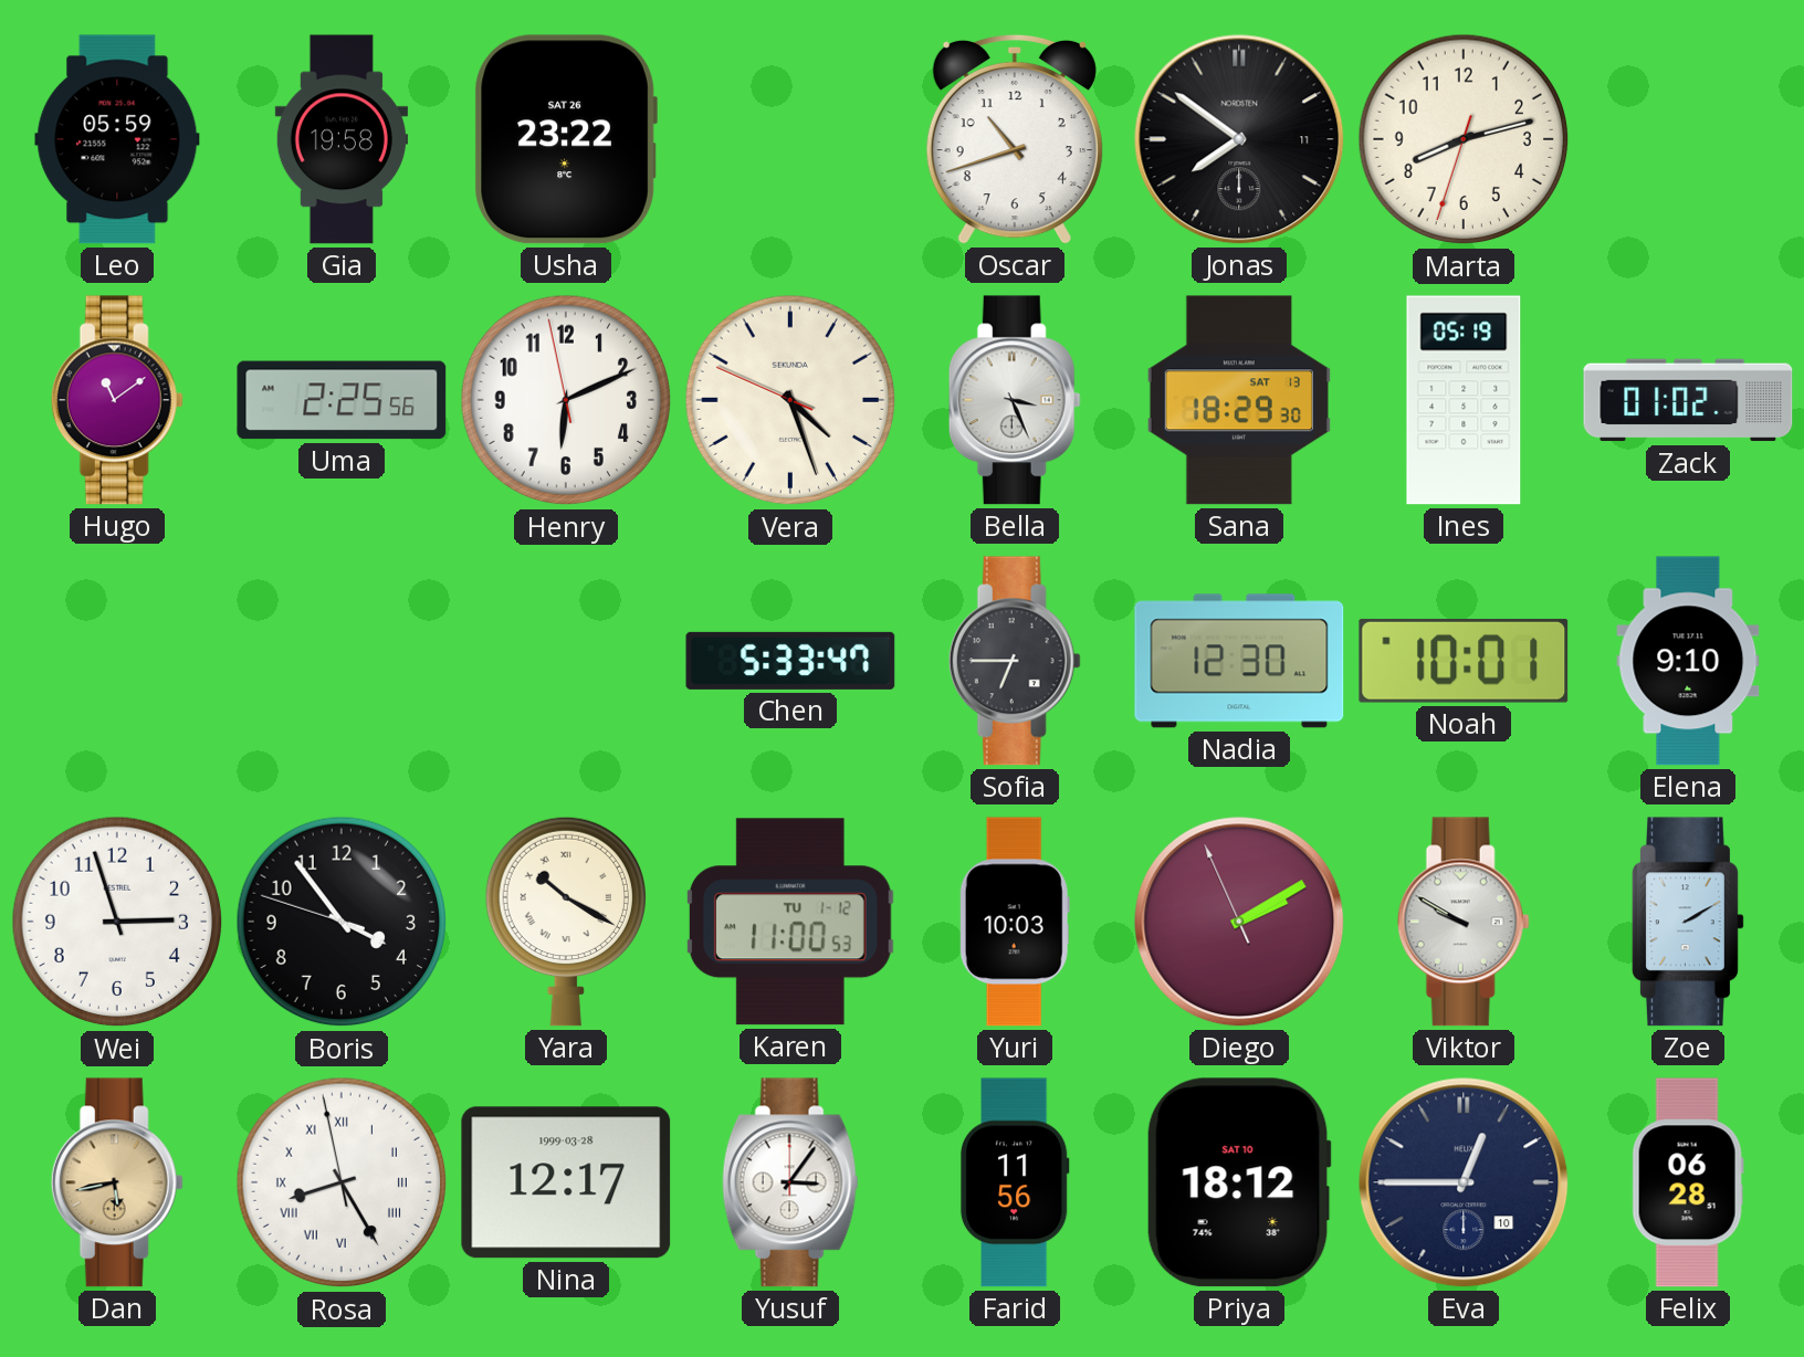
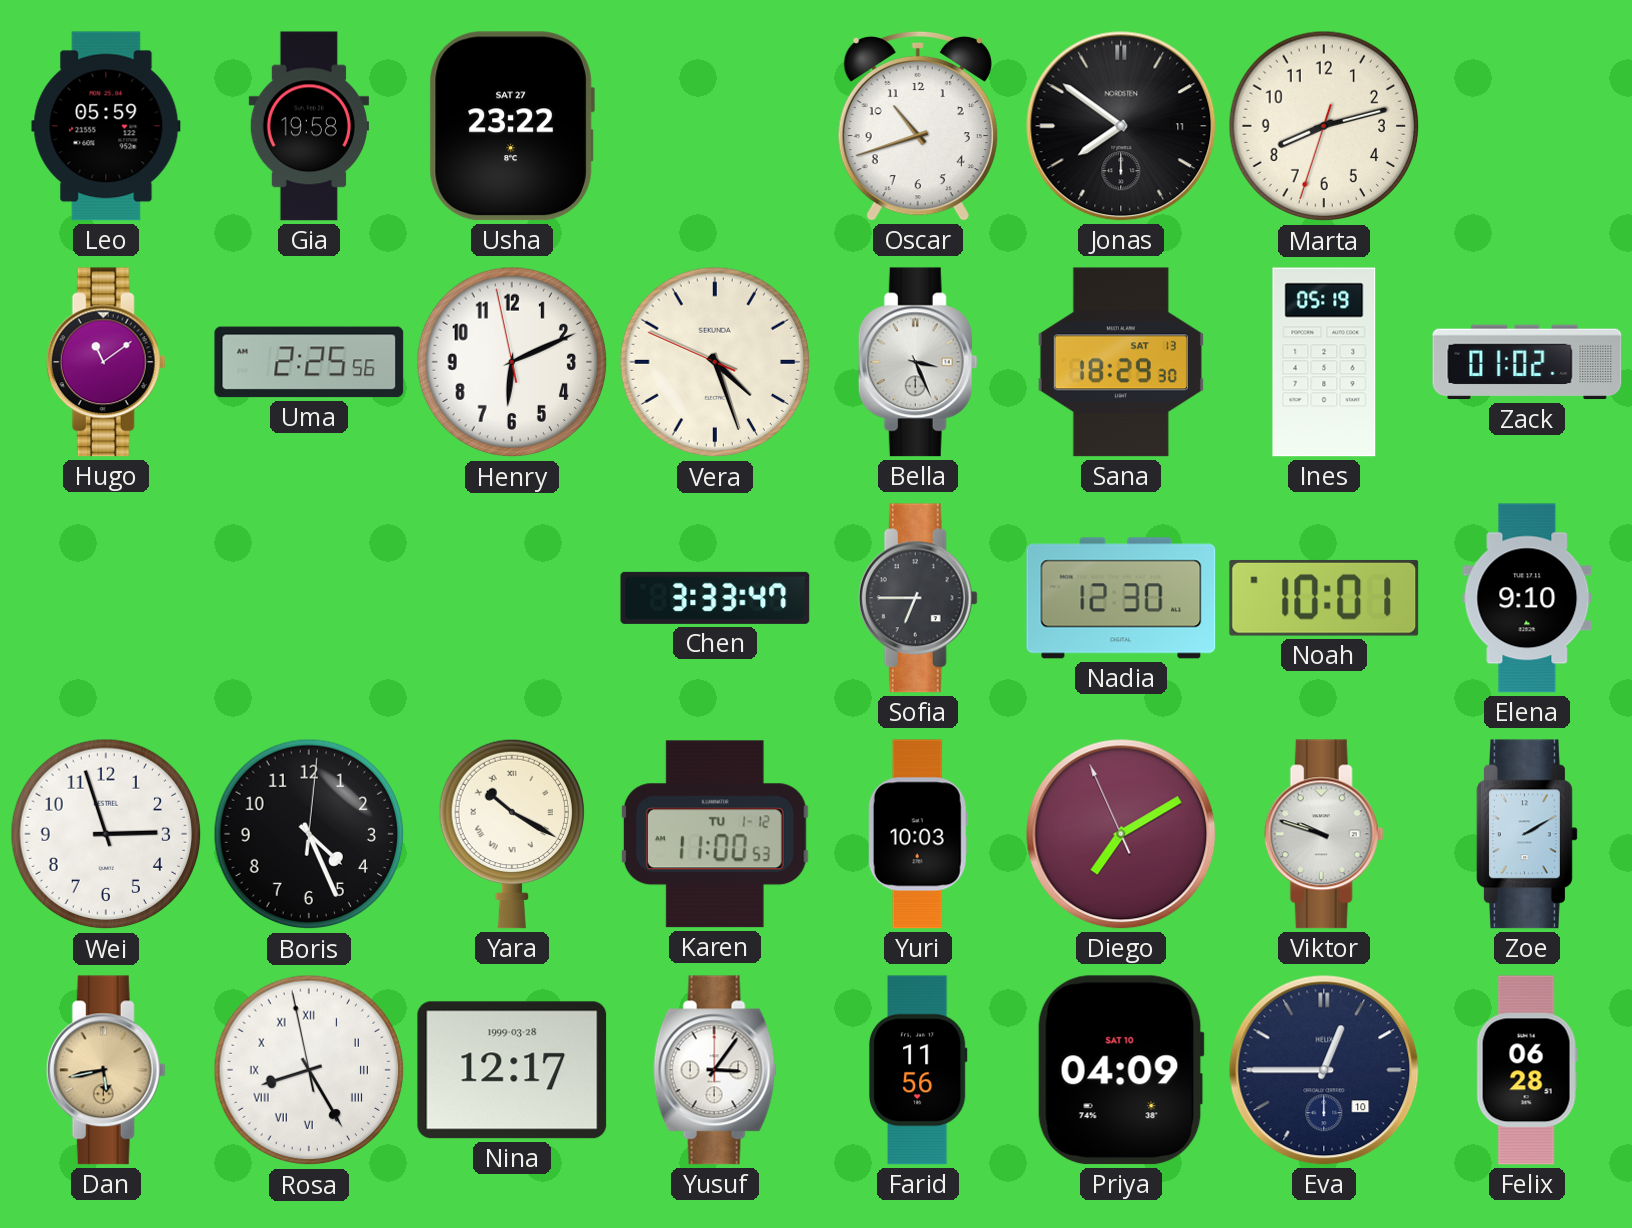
Usha date: SAT 26 -> SAT 27
Chen: 5:33 -> 3:33
Boris: 3:53 -> 4:26
Diego: 2:09 -> 7:09
Viktor: 9:50 -> 9:48
Priya: 18:12 -> 04:09
